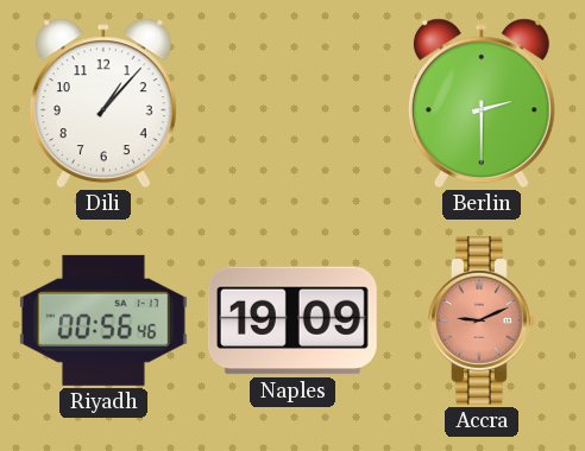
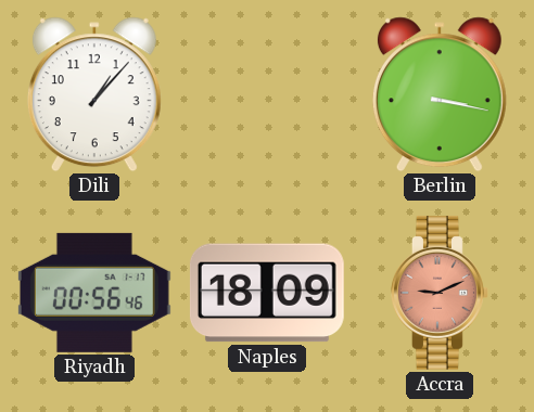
Berlin: 2:30 -> 3:17
Naples: 19:09 -> 18:09
